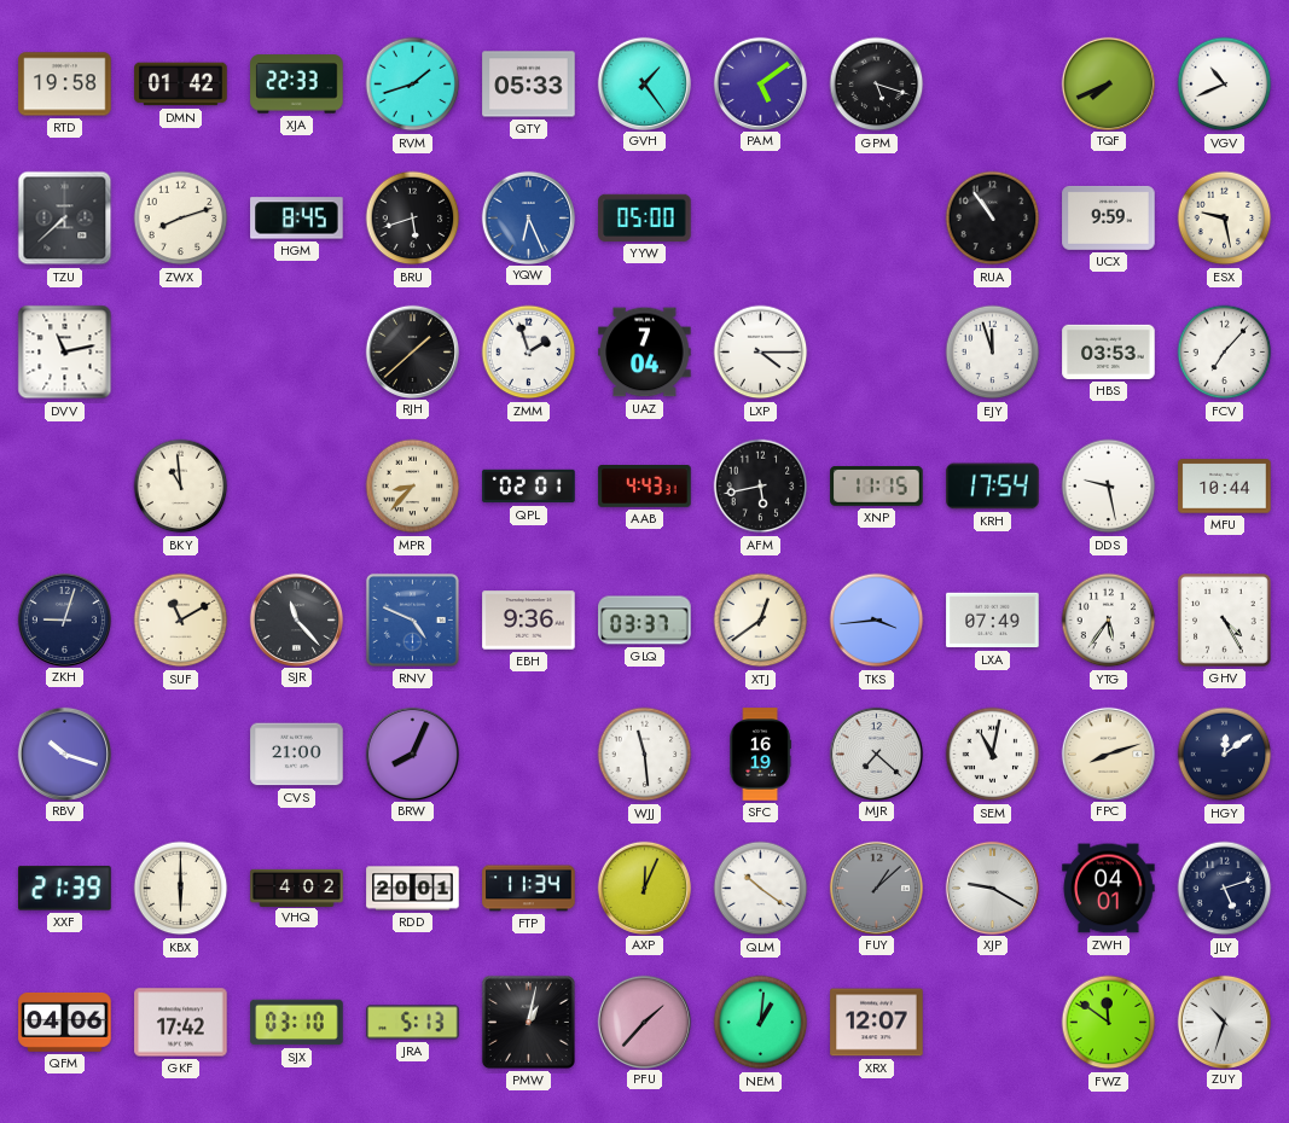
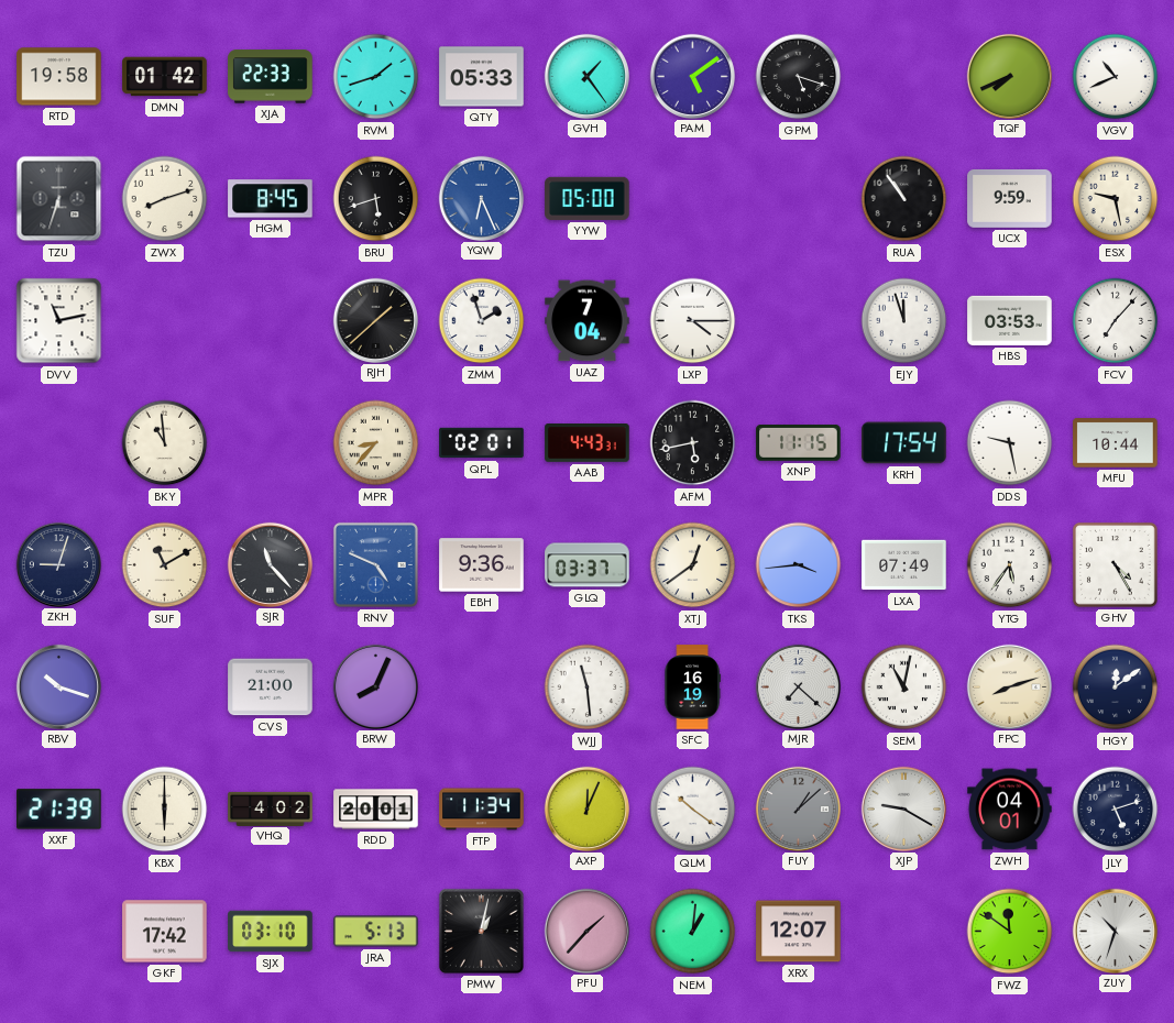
TZU: 7:38 -> 6:33
QFM: 04:06 -> none
